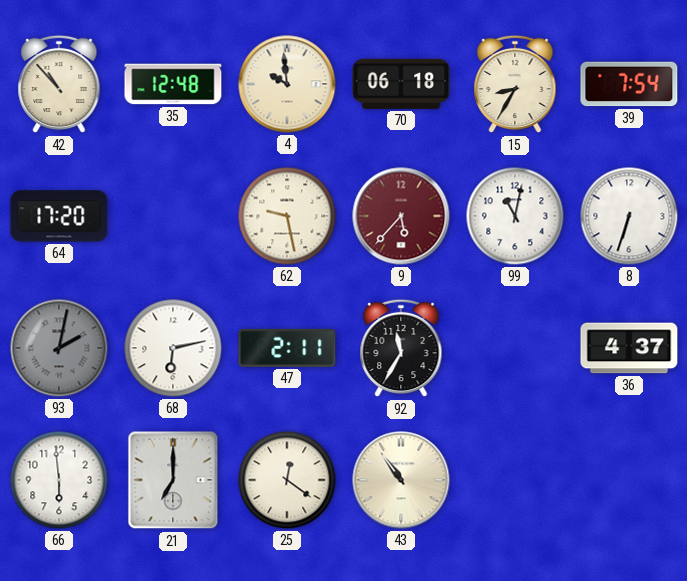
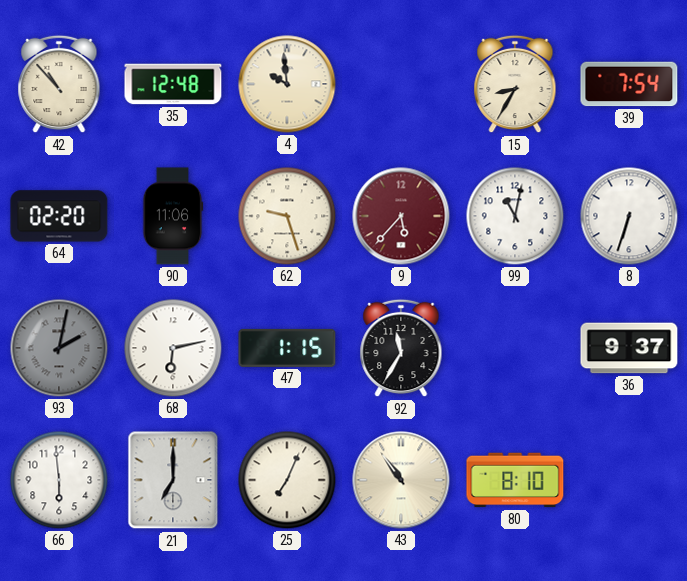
70: 06:18 -> none
64: 17:20 -> 02:20
90: none -> 11:06
62: 9:28 -> 9:27
47: 2:11 -> 1:15
36: 4:37 -> 9:37
25: 12:21 -> 7:04
80: none -> 8:10
